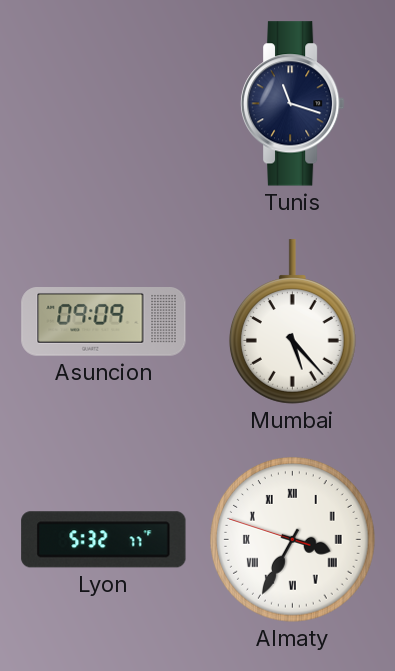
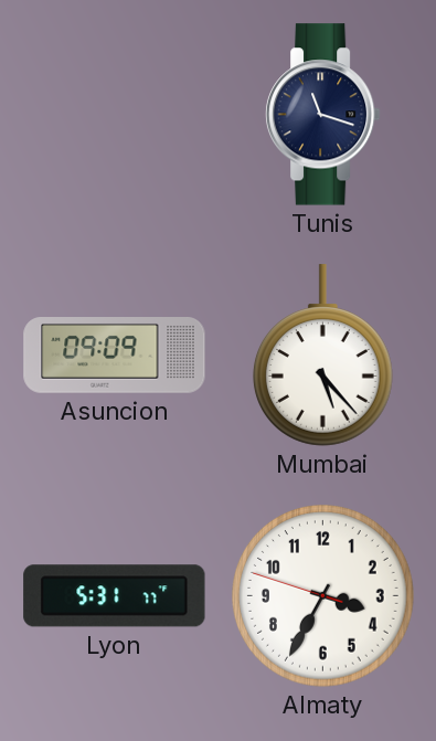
Lyon: 5:32 -> 5:31
Almaty numerals: Roman -> Arabic
